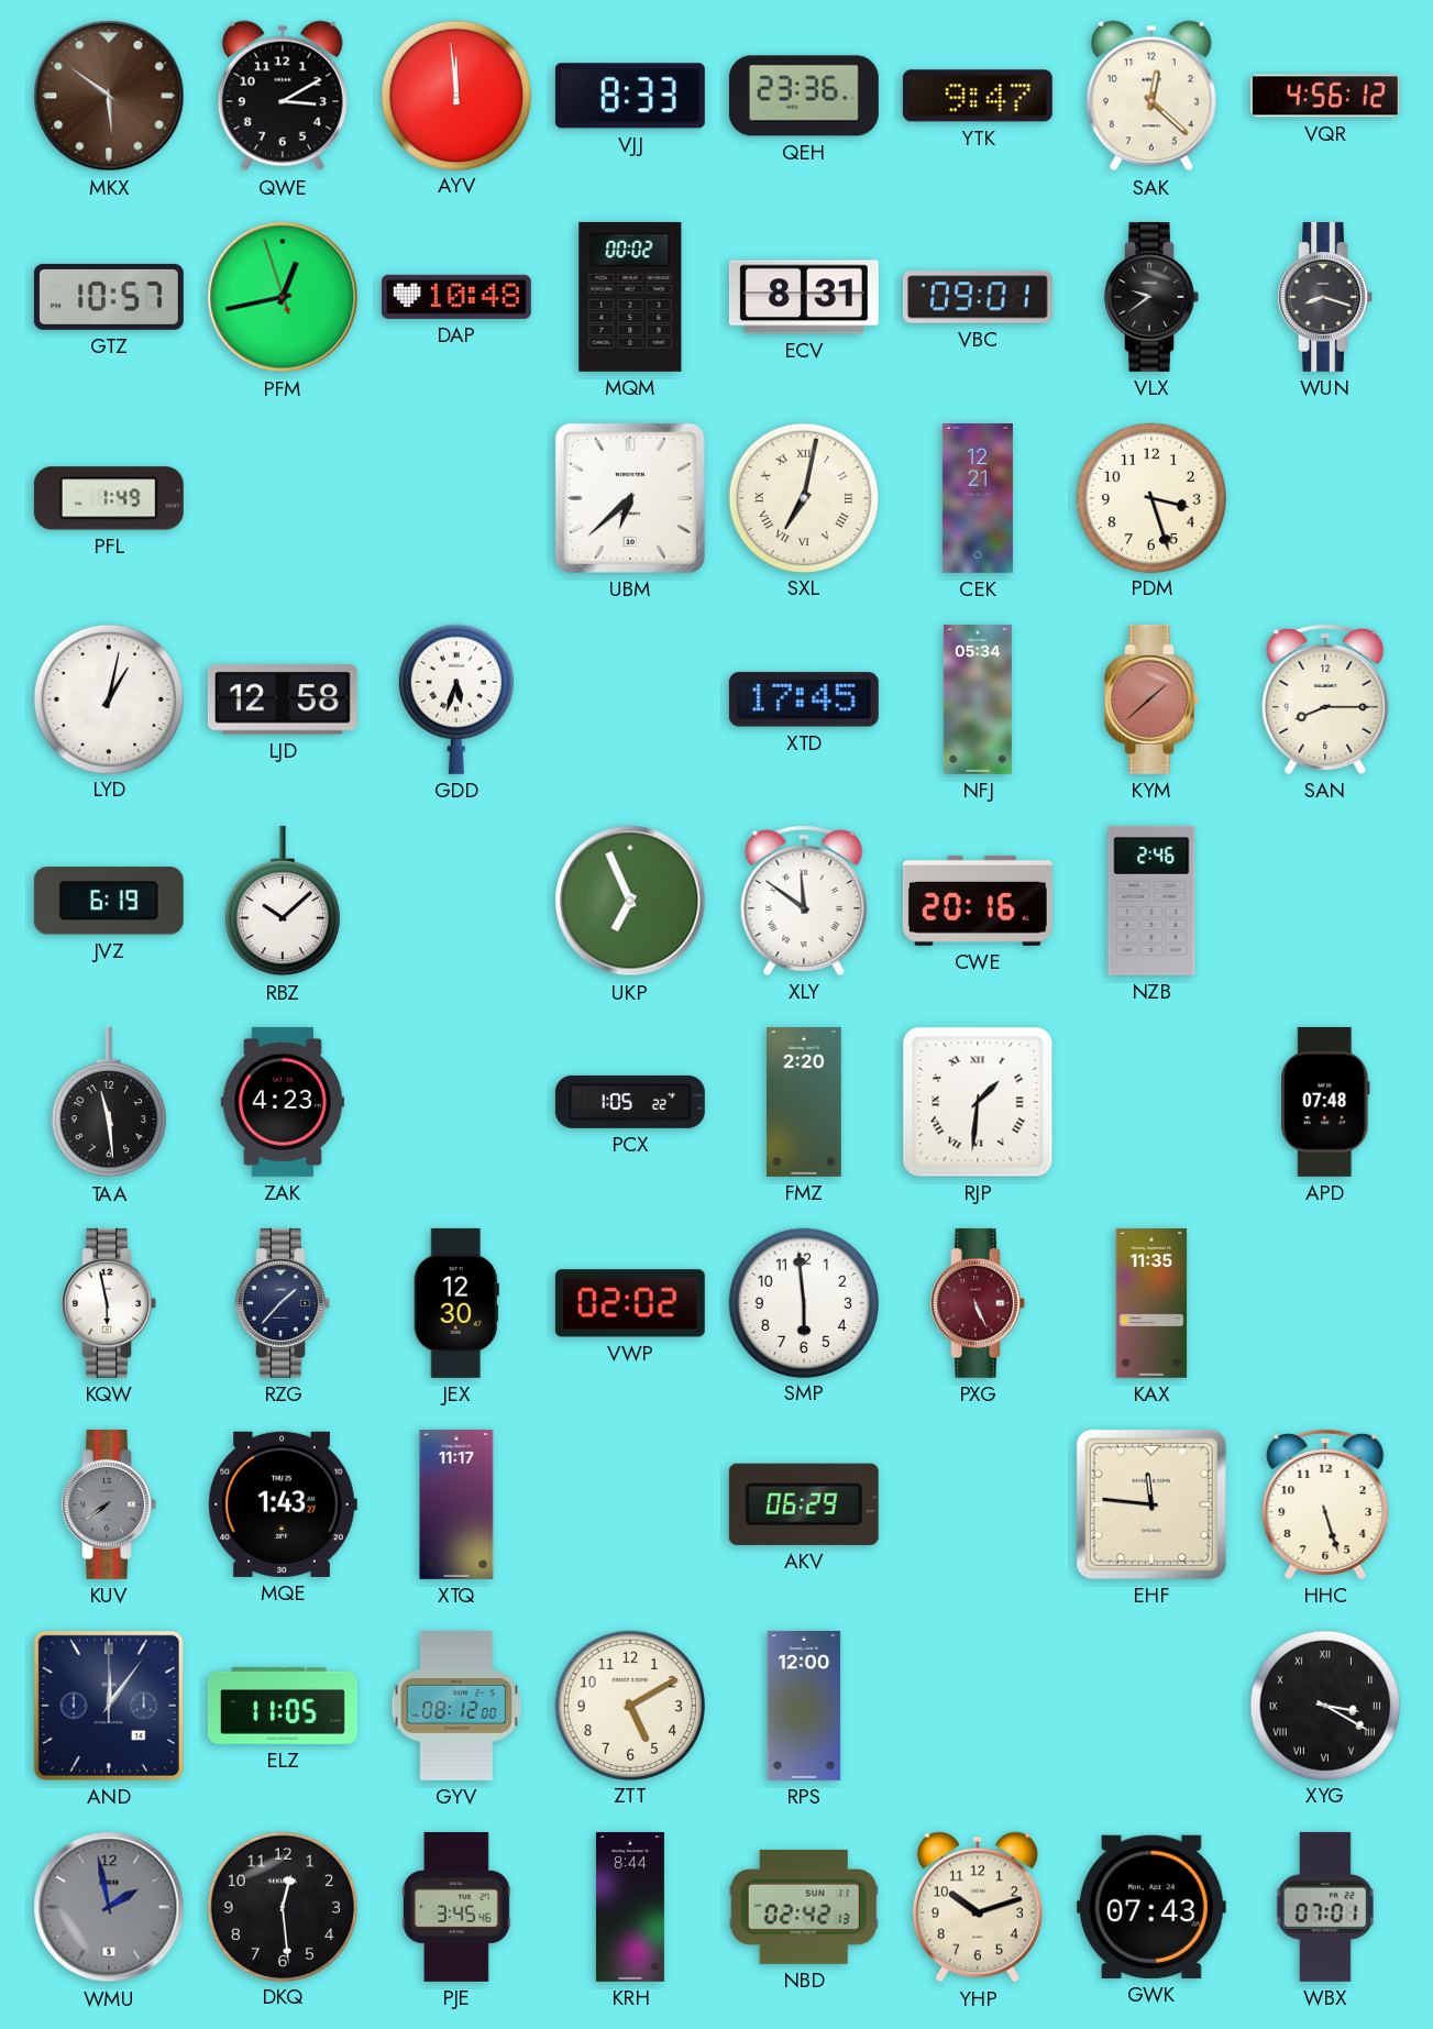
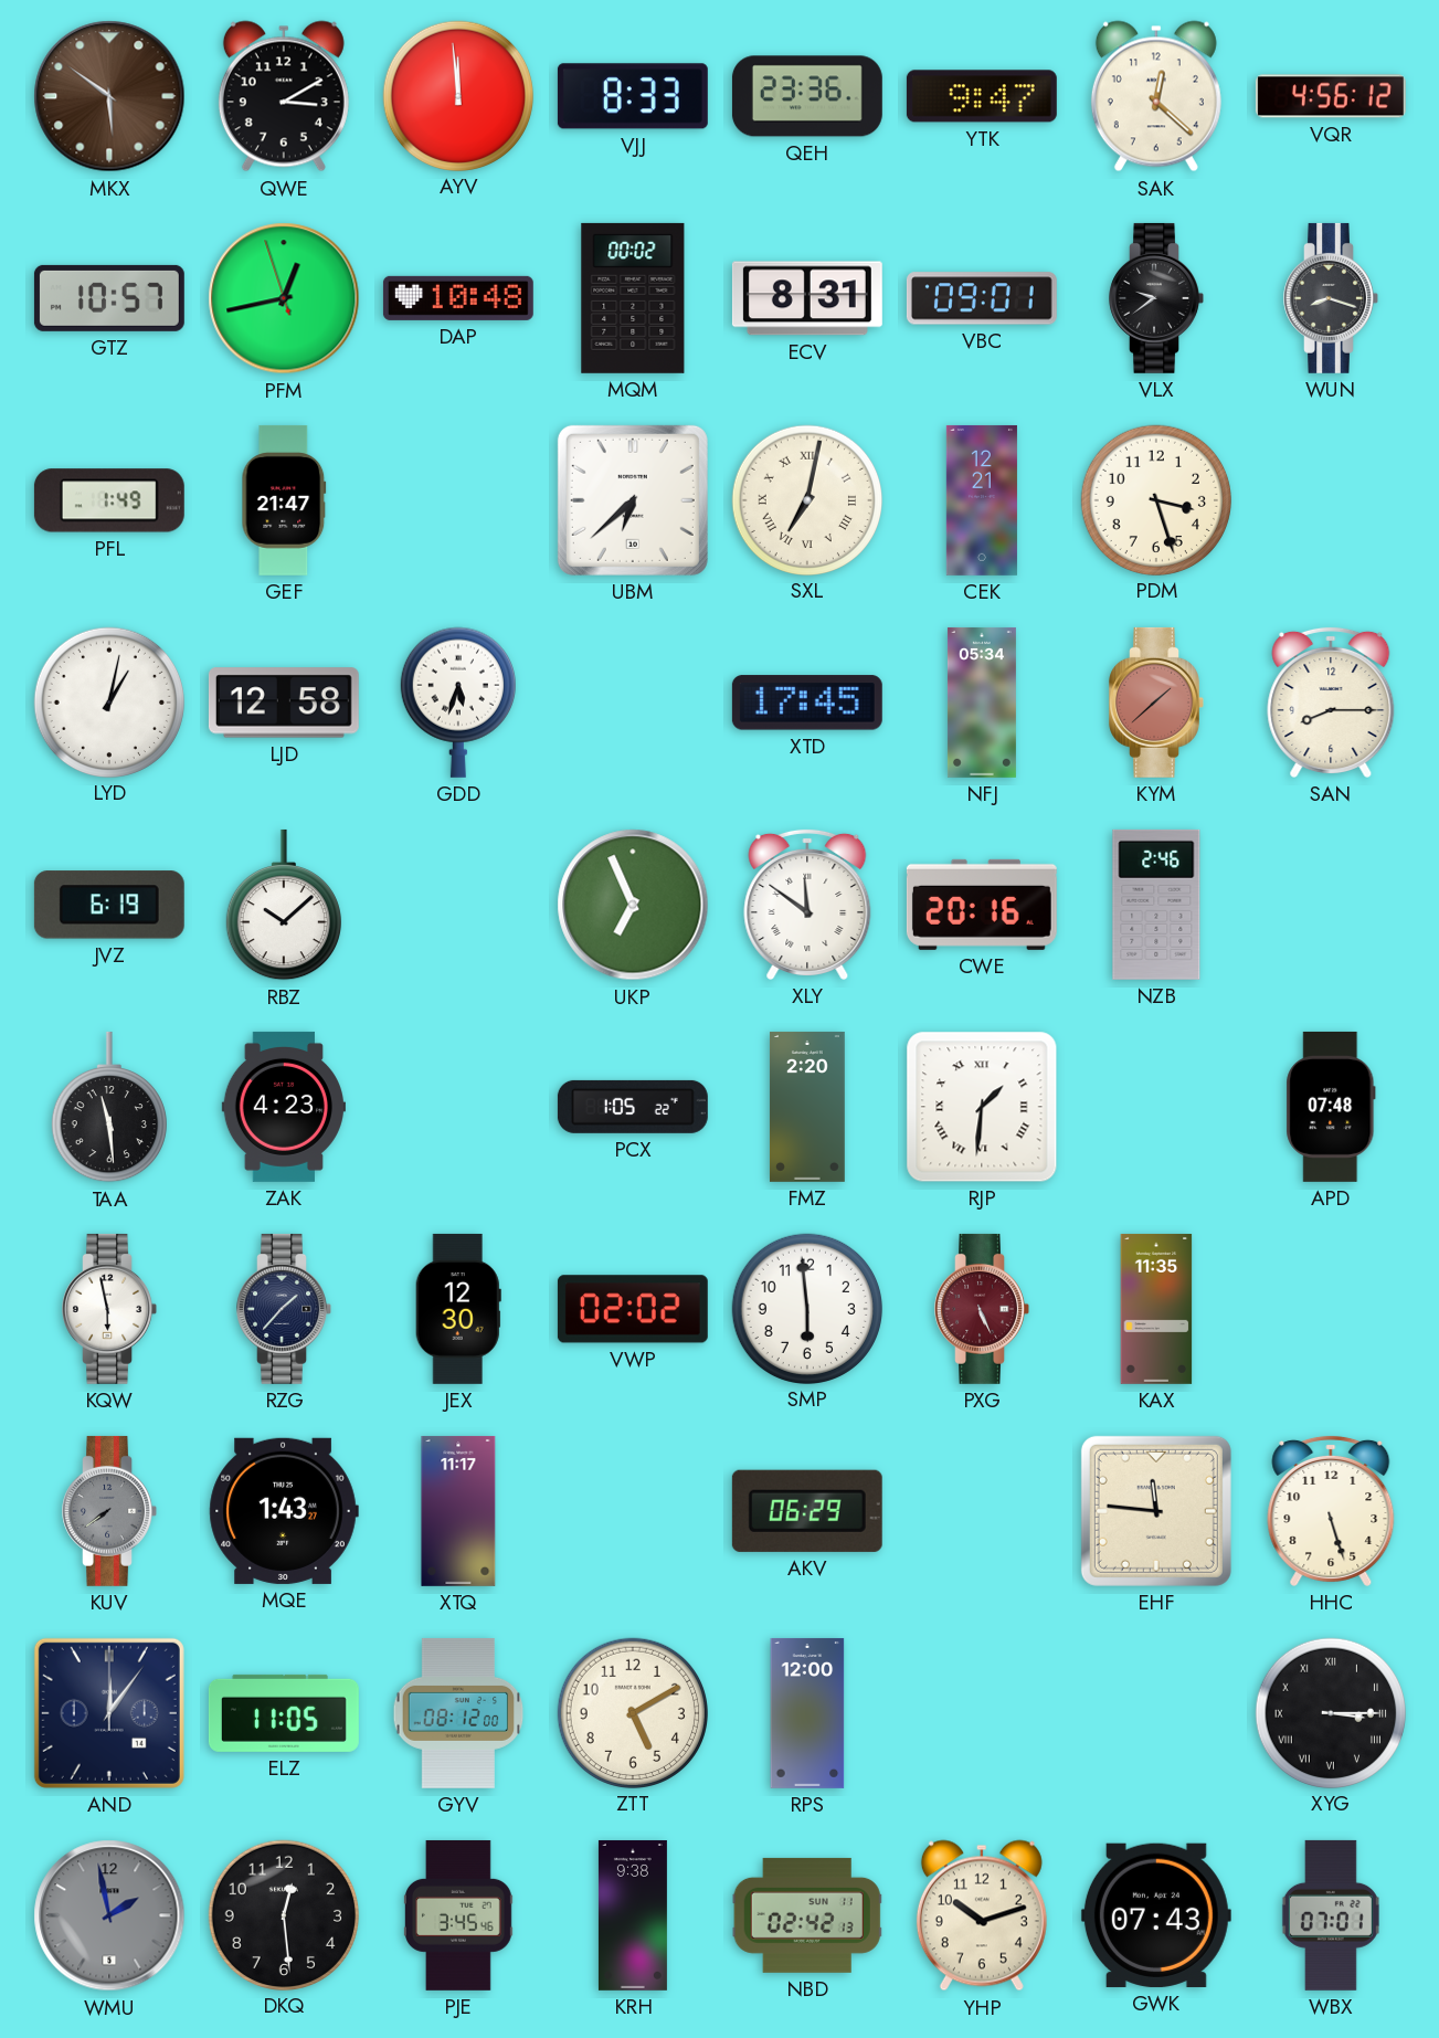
GEF: none -> 21:47
XYG: 3:20 -> 3:15
KRH: 8:44 -> 9:38
